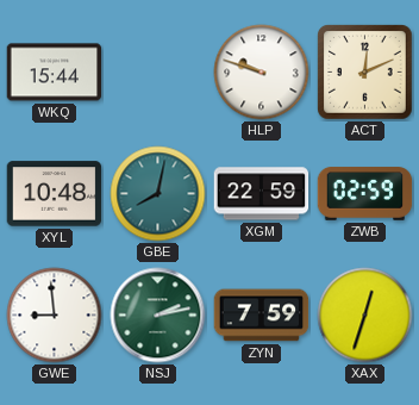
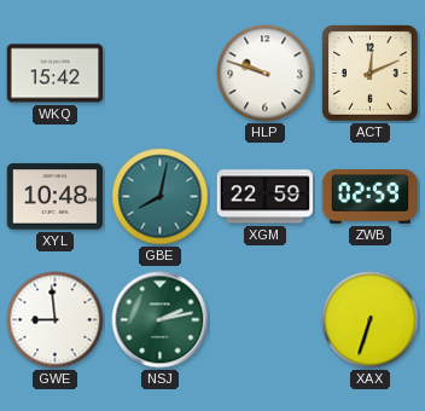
WKQ: 15:44 -> 15:42
ZYN: 7:59 -> none
XAX: 12:33 -> 6:33
